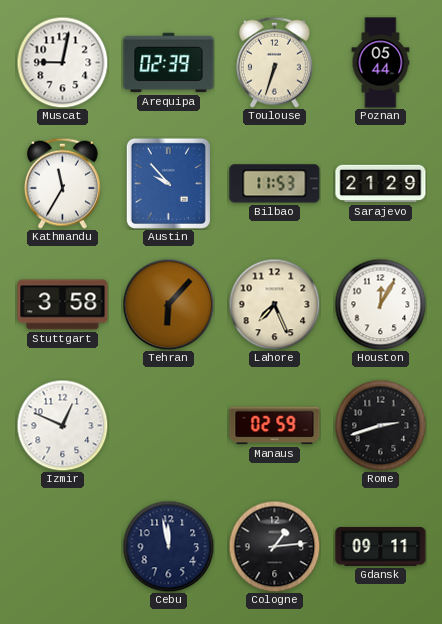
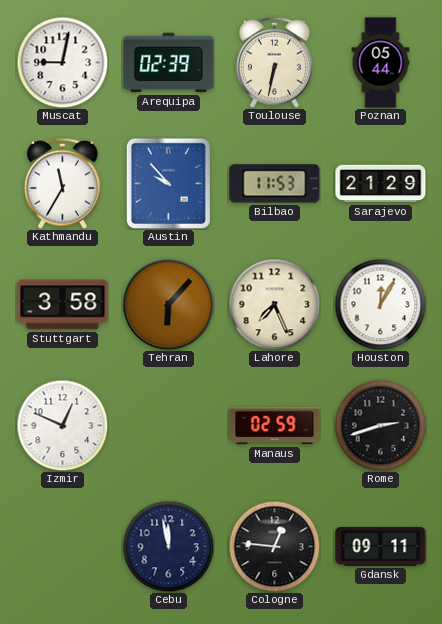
Toulouse: 6:33 -> 6:32
Cologne: 1:14 -> 12:46
